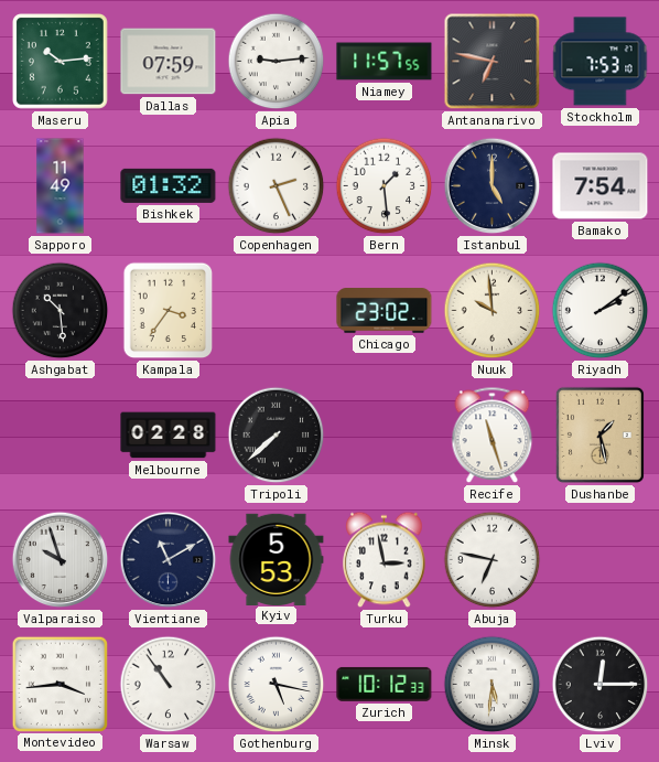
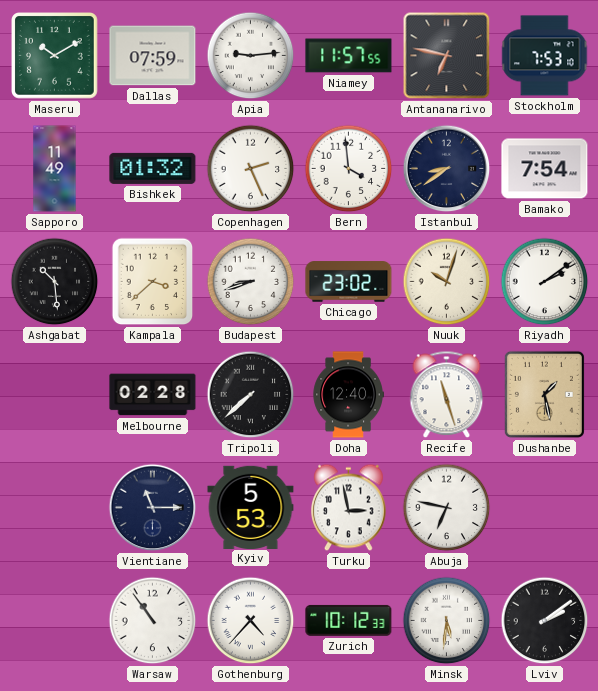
Maseru: 10:14 -> 10:10
Bern: 1:29 -> 3:59
Istanbul: 5:00 -> 8:39
Kampala: 3:36 -> 3:38
Budapest: none -> 8:42
Nuuk: 9:59 -> 10:03
Doha: none -> 12:40
Valparaiso: 9:57 -> none
Vientiane: 11:10 -> 11:15
Montevideo: 3:44 -> none
Gothenburg: 5:17 -> 4:37
Lviv: 12:15 -> 2:09
